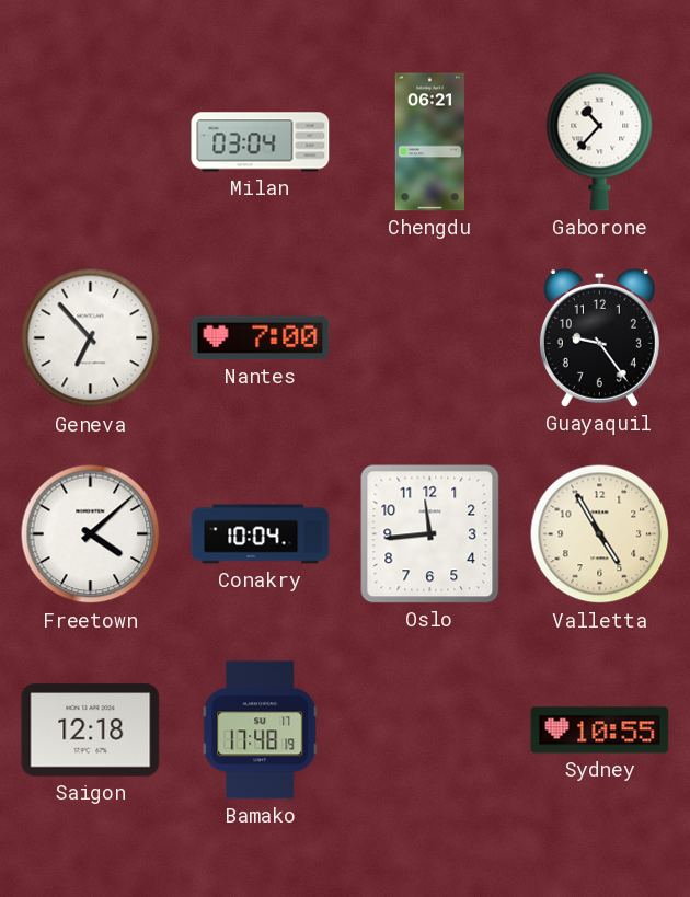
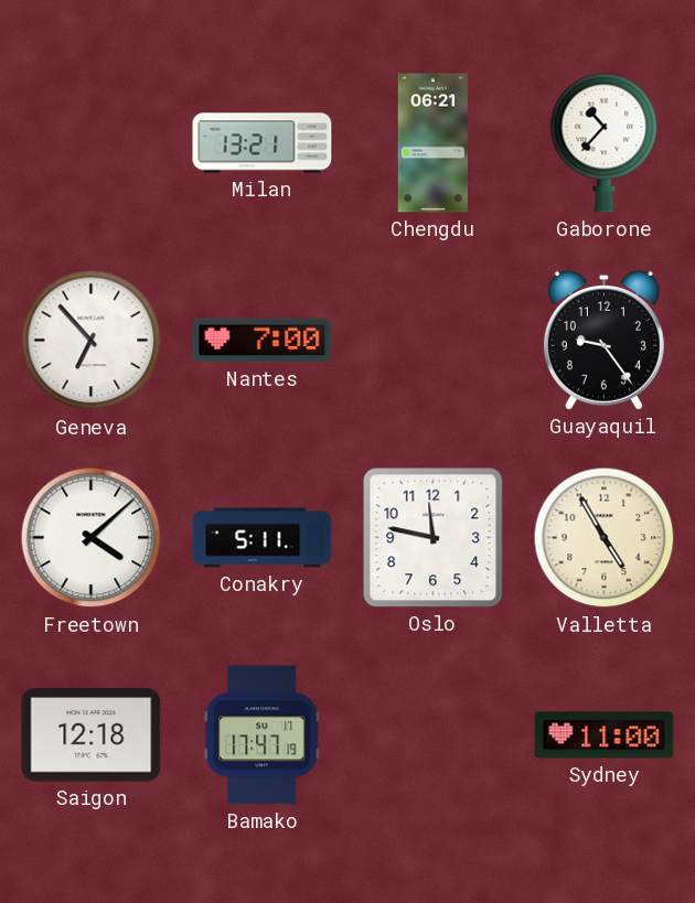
Milan: 03:04 -> 13:21
Conakry: 10:04 -> 5:11
Oslo: 11:44 -> 11:47
Bamako: 17:48 -> 17:47
Sydney: 10:55 -> 11:00
